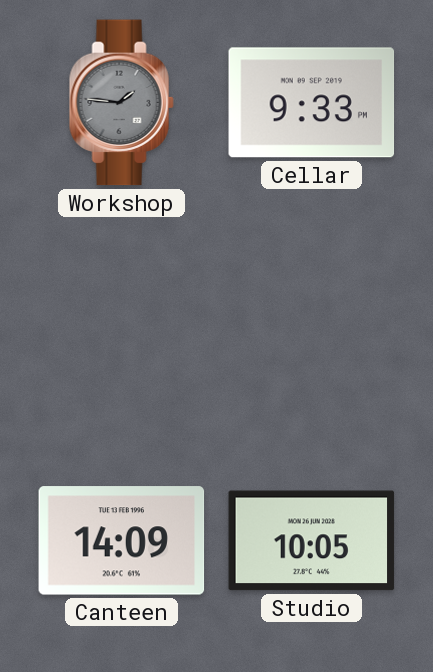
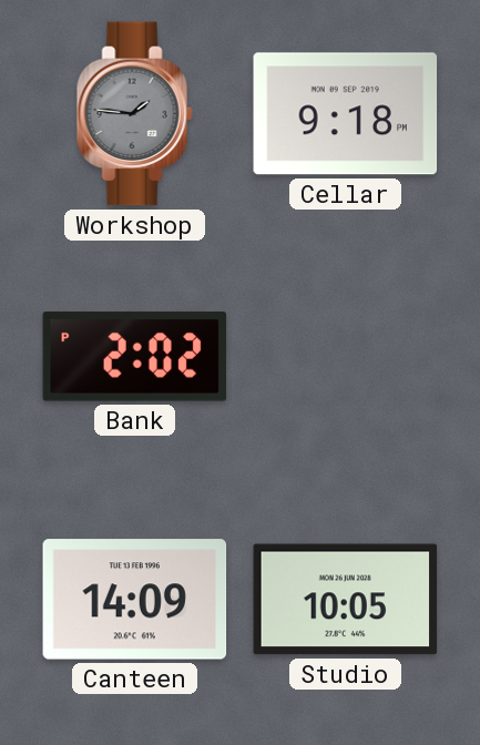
Cellar: 9:33 -> 9:18
Bank: none -> 2:02
